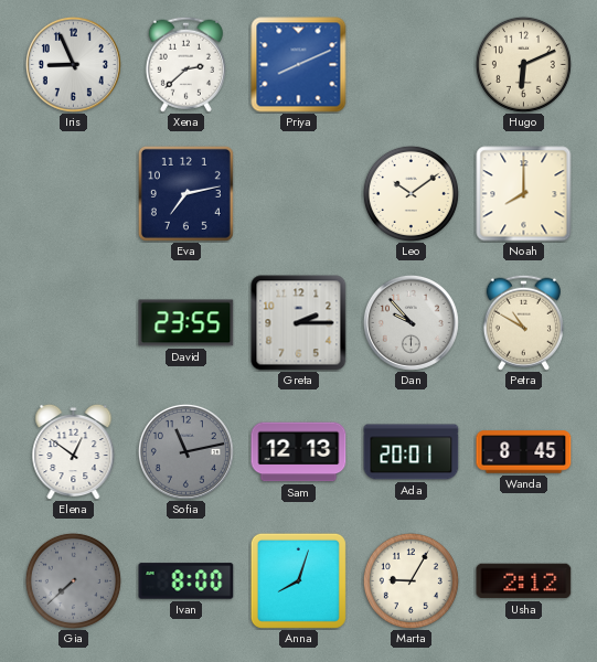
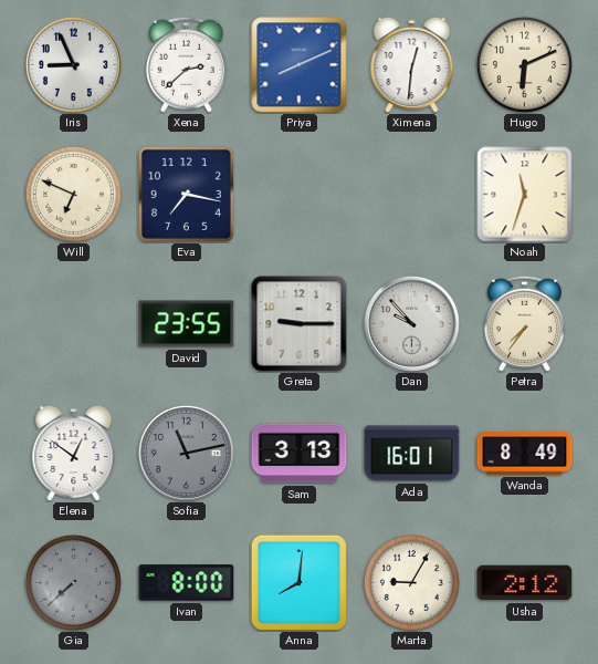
Ximena: none -> 12:31
Will: none -> 6:49
Eva: 7:13 -> 7:17
Leo: 10:09 -> none
Noah: 8:00 -> 11:33
Greta: 2:15 -> 9:15
Petra: 10:50 -> 7:36
Sam: 12:13 -> 3:13
Ada: 20:01 -> 16:01
Wanda: 8:45 -> 8:49
Anna: 8:03 -> 8:01
